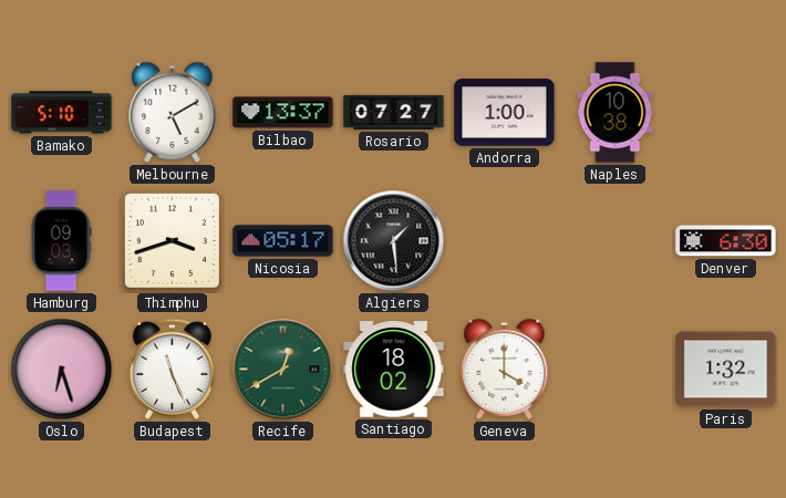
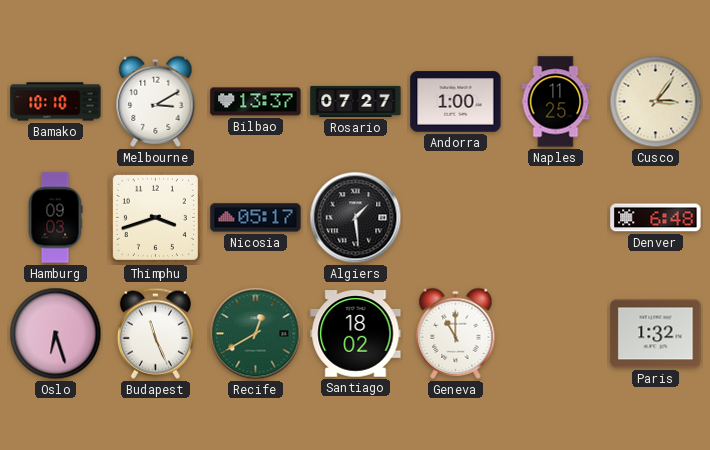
Bamako: 5:10 -> 10:10
Melbourne: 5:10 -> 3:10
Naples: 10:38 -> 11:25
Cusco: none -> 3:06
Denver: 6:30 -> 6:48
Geneva: 4:00 -> 11:00
